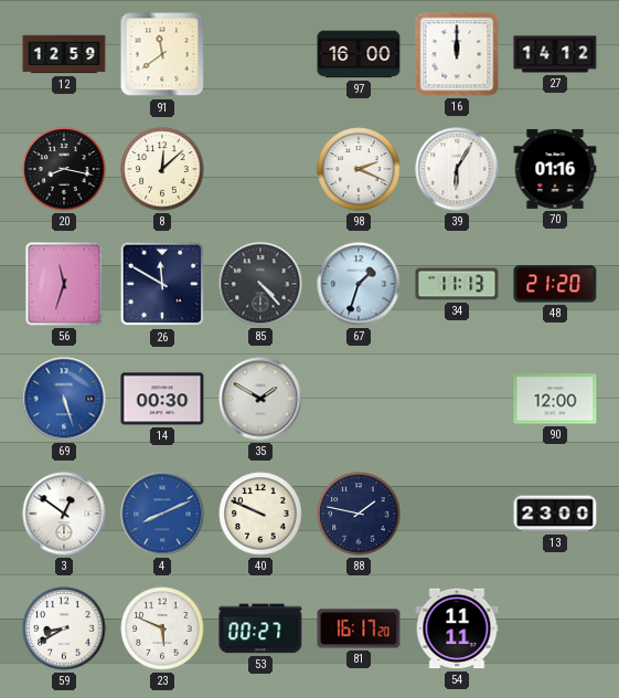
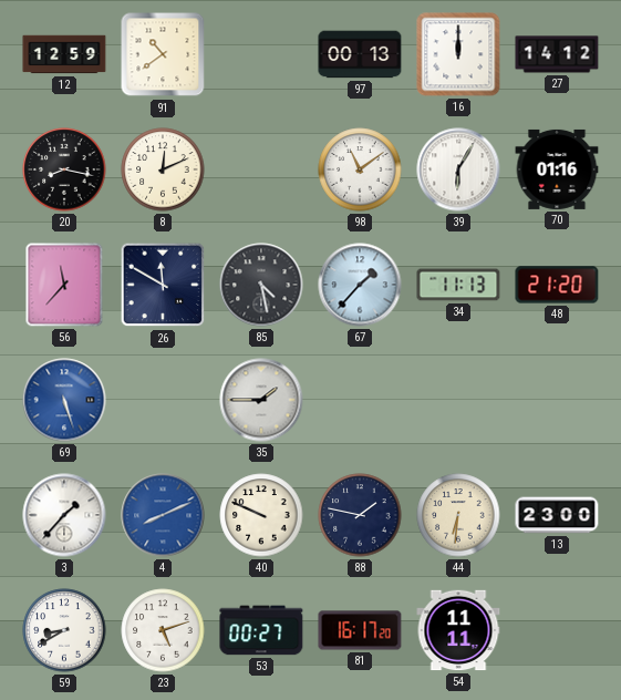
91: 11:39 -> 10:39
97: 16:00 -> 00:13
8: 12:08 -> 12:11
98: 2:19 -> 11:09
56: 11:33 -> 11:37
85: 4:23 -> 4:28
67: 1:33 -> 1:37
14: 00:30 -> none
35: 1:50 -> 1:45
90: 12:00 -> none
3: 12:51 -> 1:37
44: none -> 6:31
23: 5:49 -> 5:12
